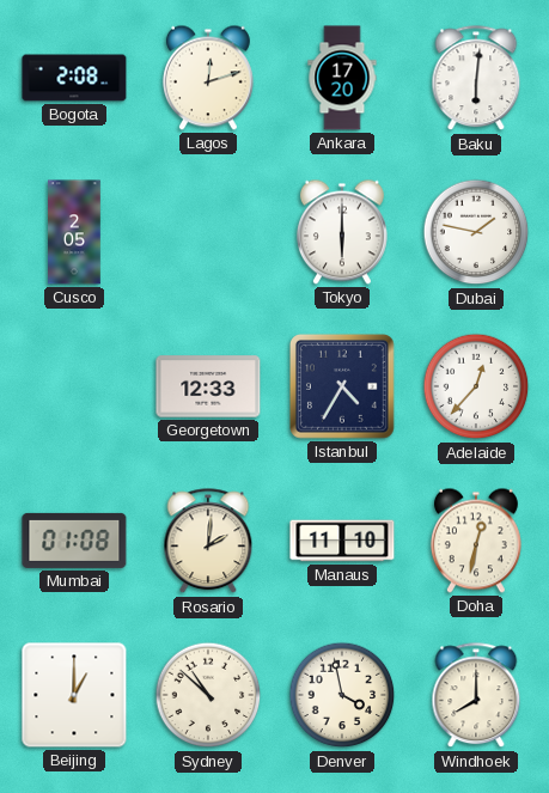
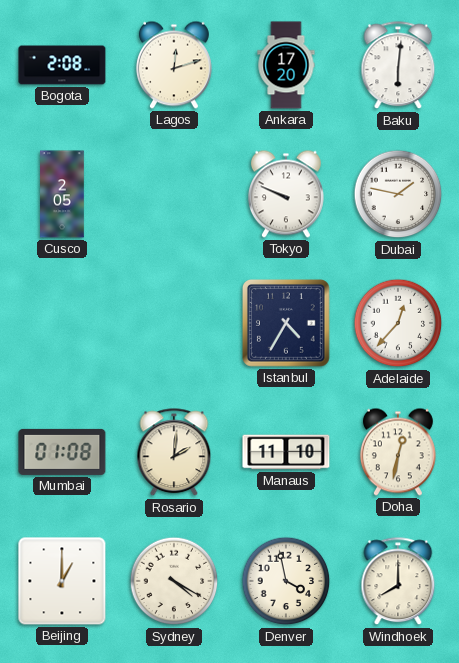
Tokyo: 6:00 -> 9:49
Georgetown: 12:33 -> none
Sydney: 10:52 -> 4:20
